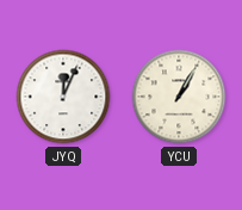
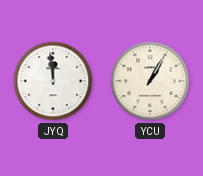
JYQ: 12:04 -> 11:59
